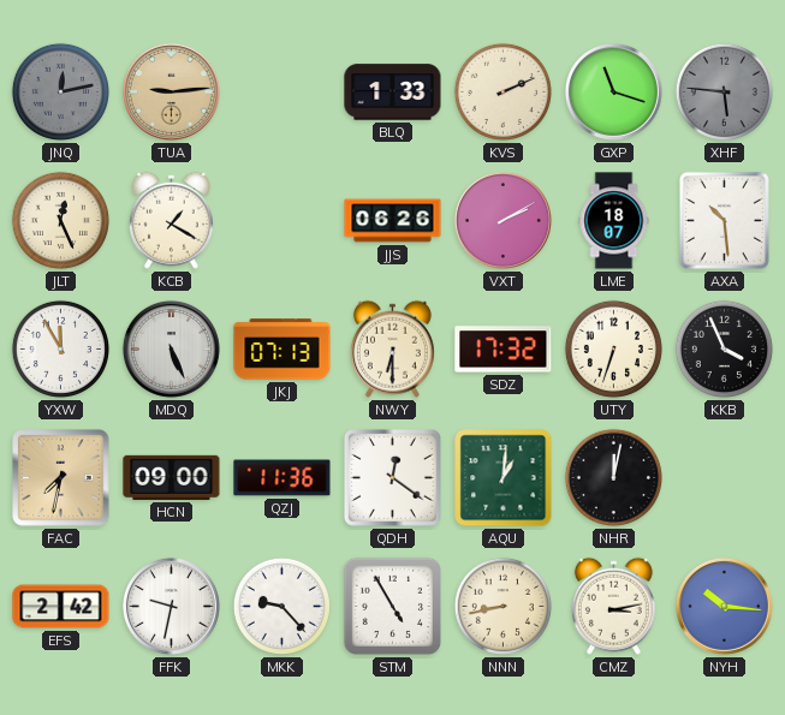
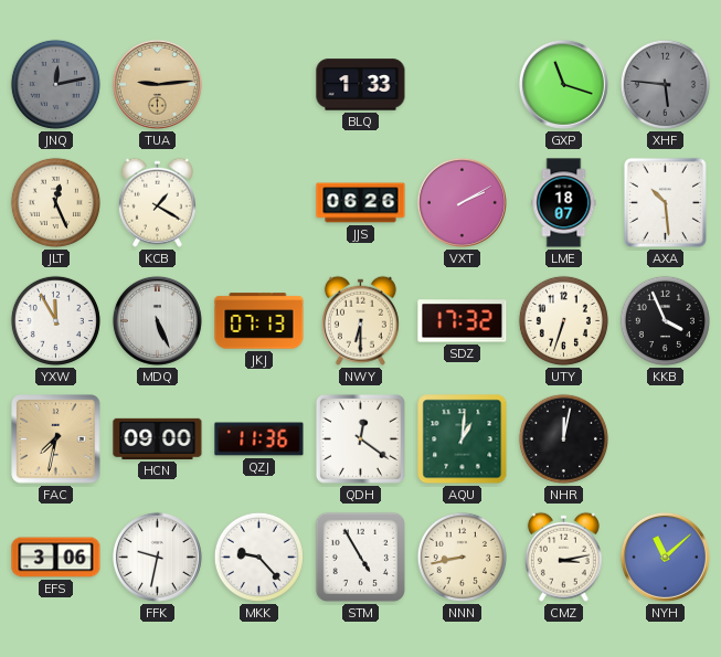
KVS: 2:11 -> none
EFS: 2:42 -> 3:06
NYH: 10:16 -> 11:08
